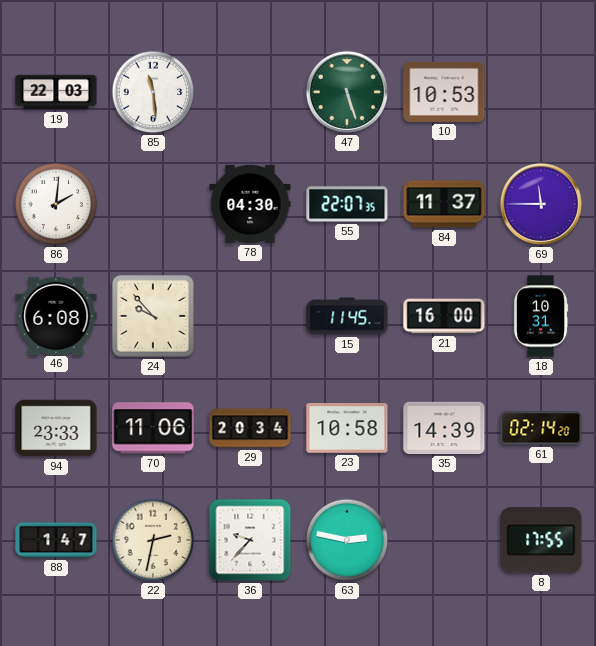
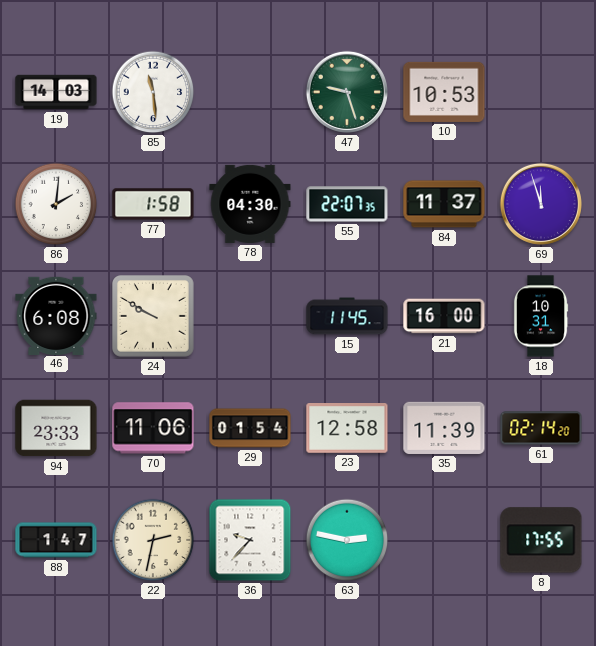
19: 22:03 -> 14:03
47: 5:27 -> 9:27
77: none -> 1:58
69: 11:45 -> 11:57
24: 9:53 -> 9:50
29: 20:34 -> 01:54
23: 10:58 -> 12:58
35: 14:39 -> 11:39
